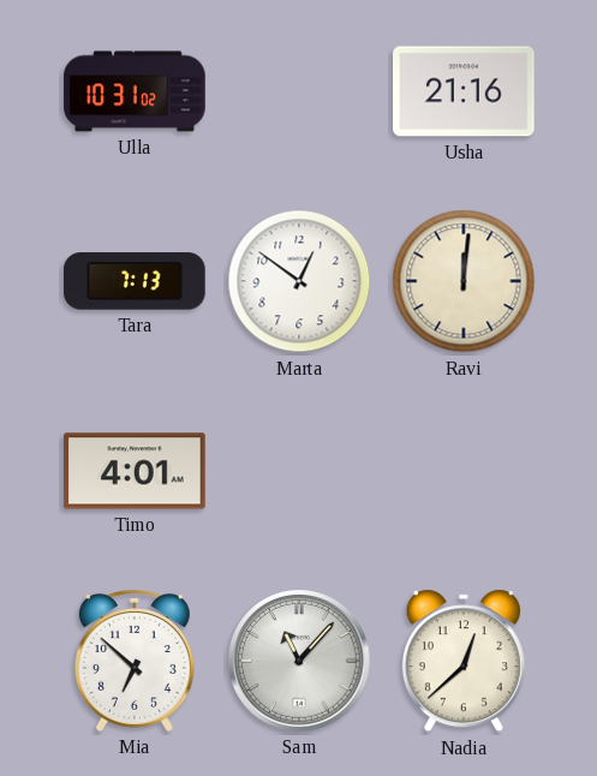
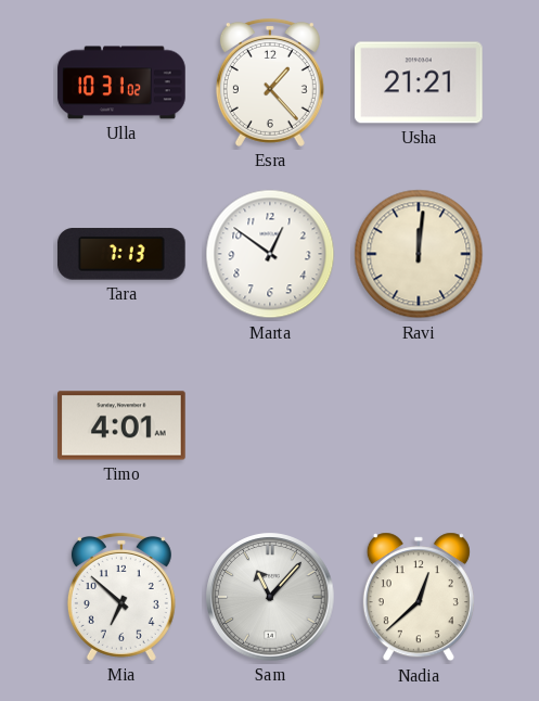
Esra: none -> 1:23
Usha: 21:16 -> 21:21
